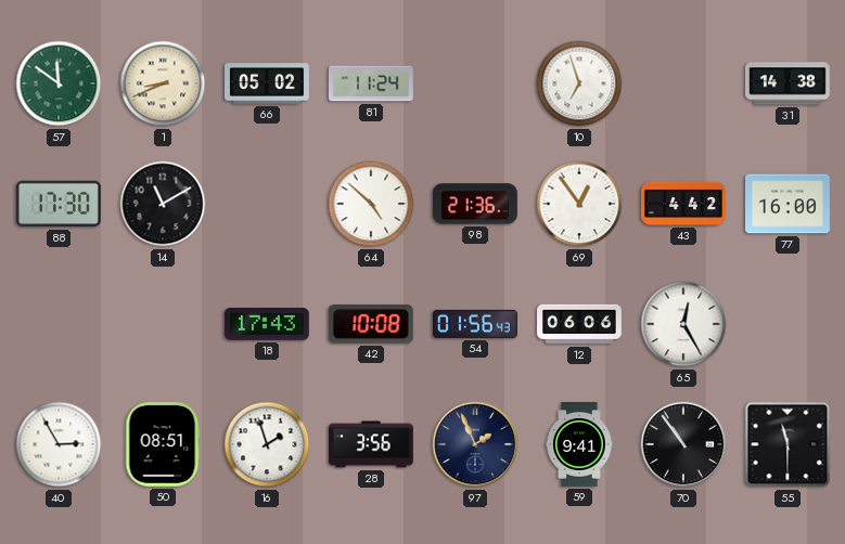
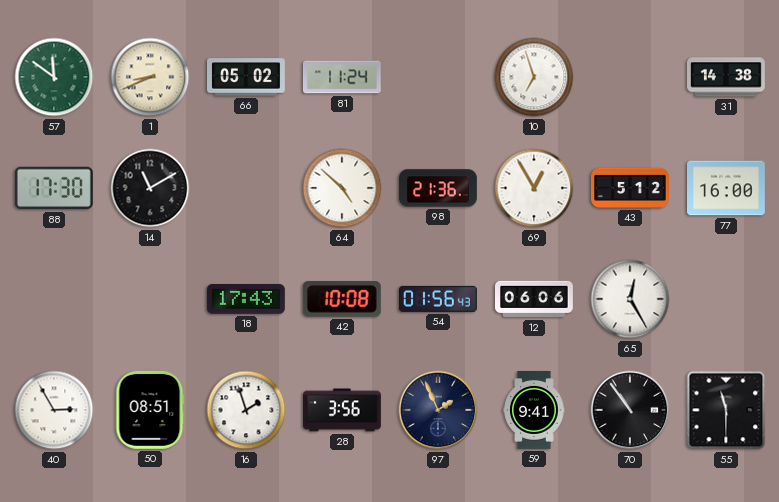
69: 12:54 -> 12:55
43: 4:42 -> 5:12
